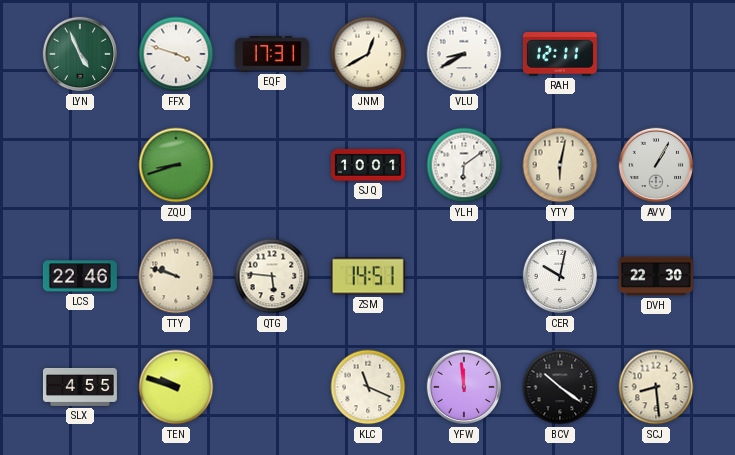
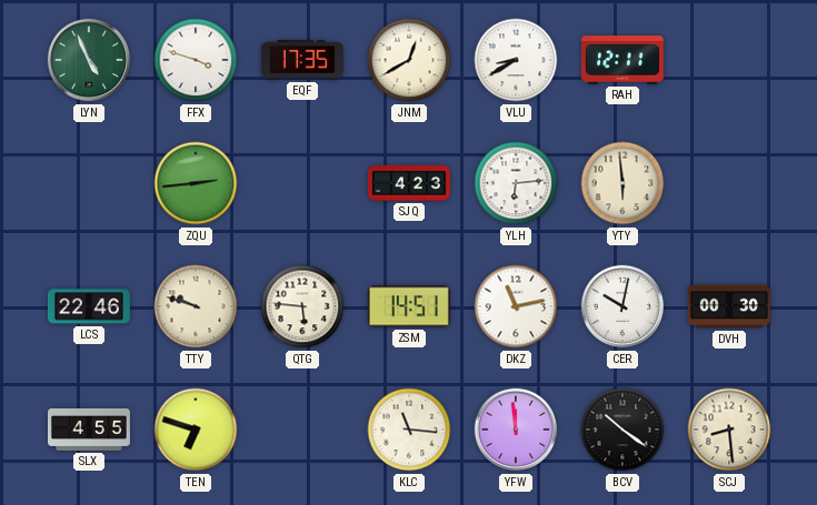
EQF: 17:31 -> 17:35
ZQU: 8:42 -> 2:44
SJQ: 10:01 -> 4:23
YLH: 6:09 -> 6:14
YTY: 6:02 -> 5:59
AVV: 1:05 -> none
DKZ: none -> 11:13
DVH: 22:30 -> 00:30
TEN: 9:48 -> 6:48
KLC: 11:19 -> 11:16
